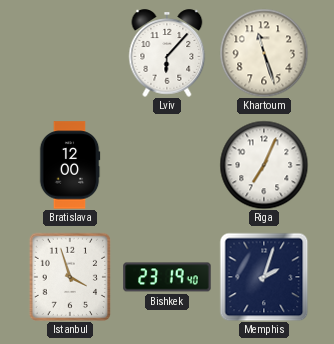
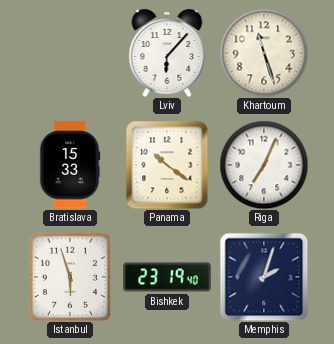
Bratislava: 12:00 -> 15:33
Panama: none -> 10:21
Istanbul: 3:57 -> 5:57
